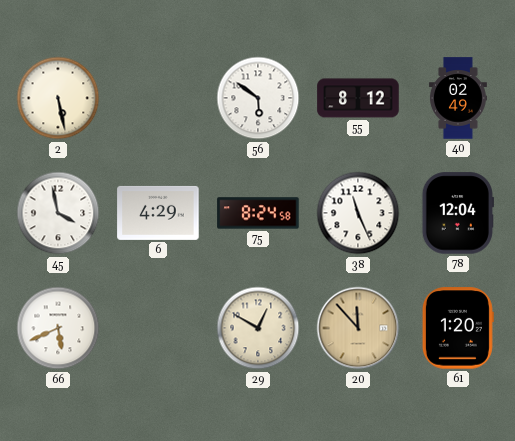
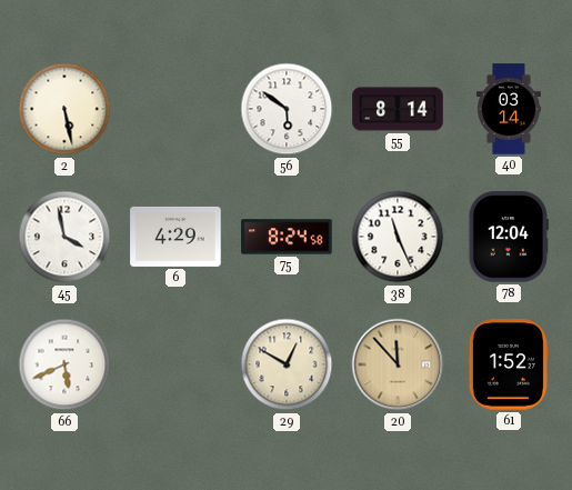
55: 8:12 -> 8:14
40: 02:49 -> 03:14
61: 1:20 -> 1:52
